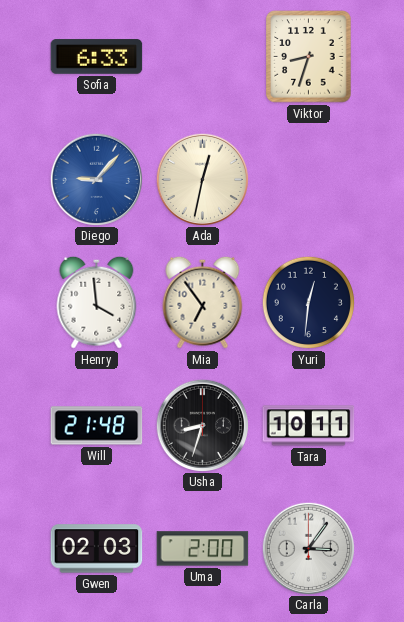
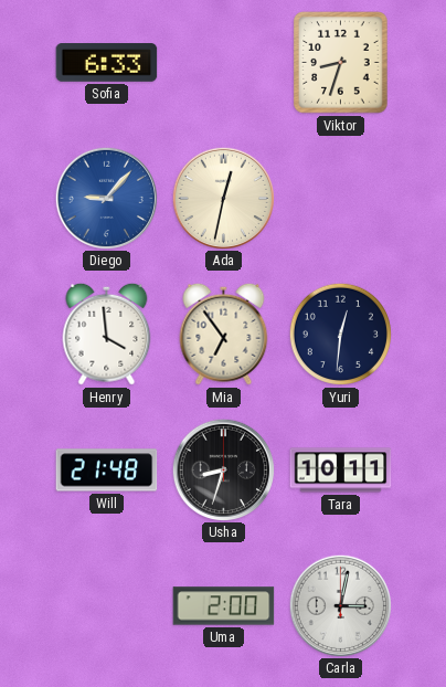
Gwen: 02:03 -> none
Carla: 3:06 -> 3:02
